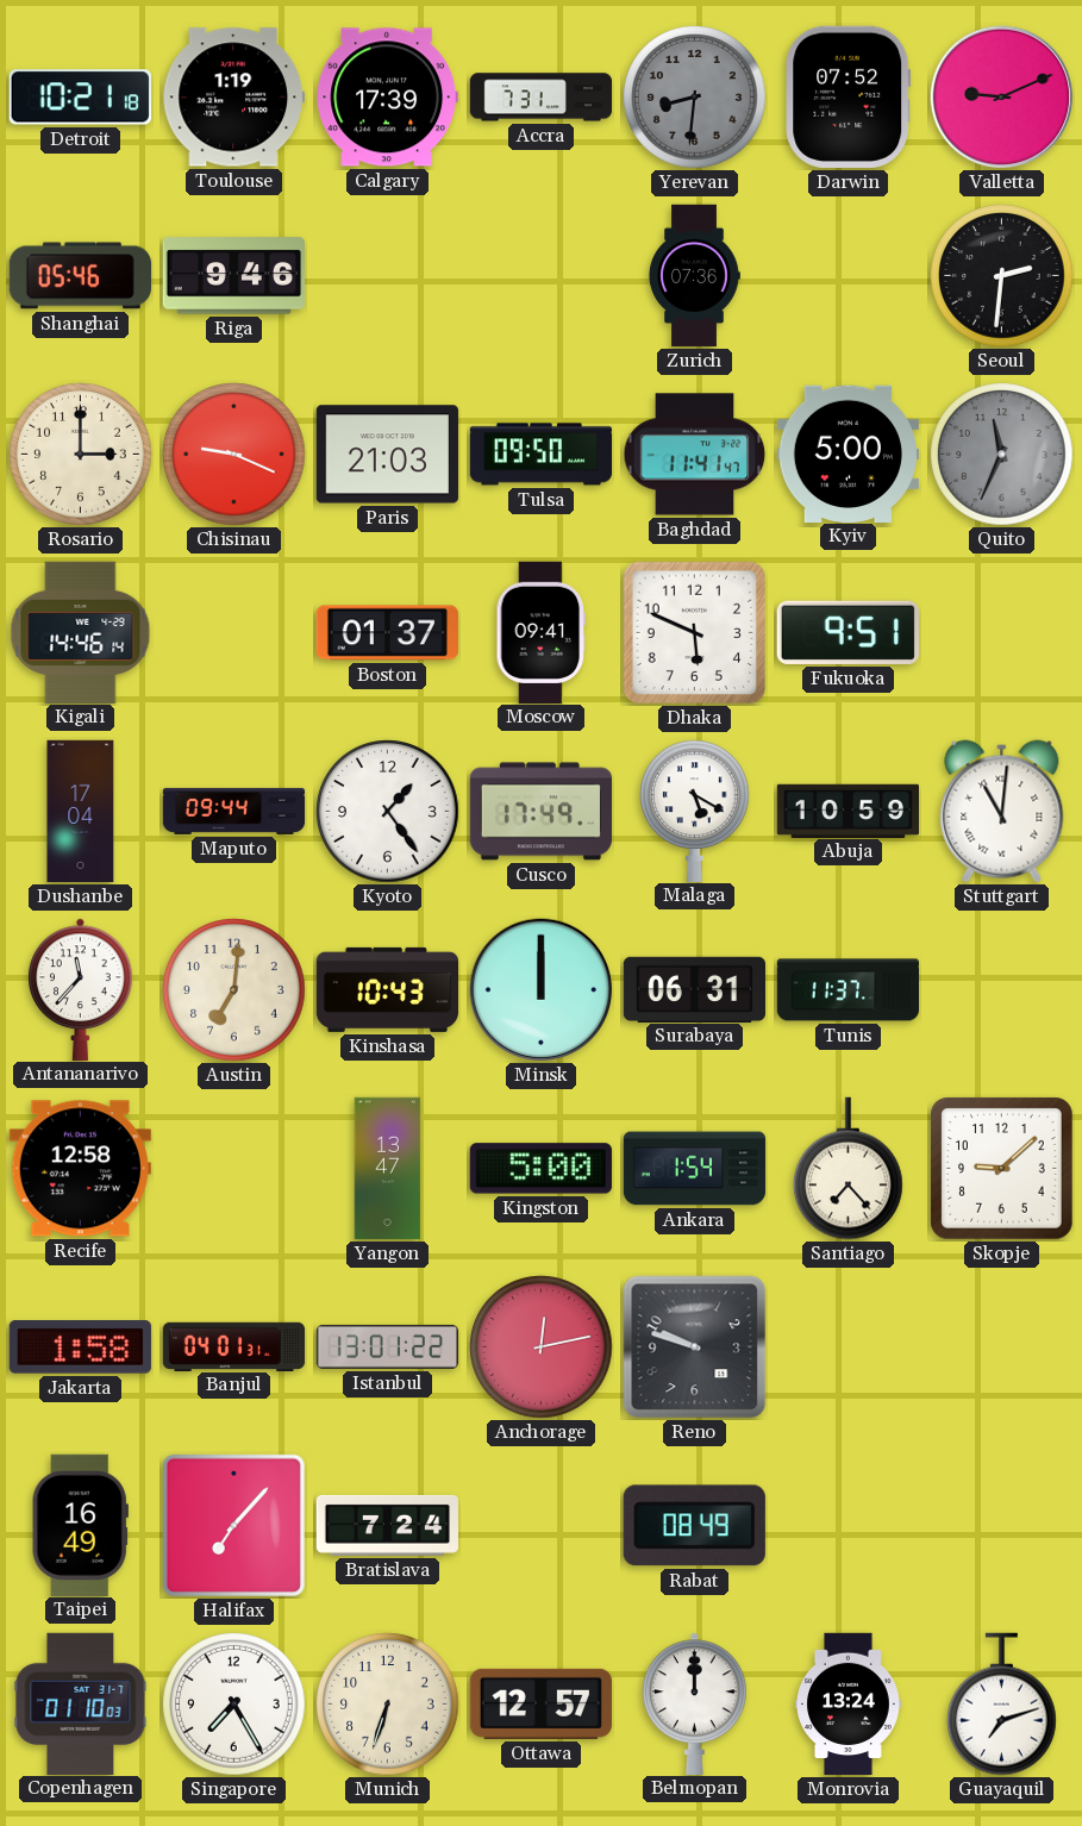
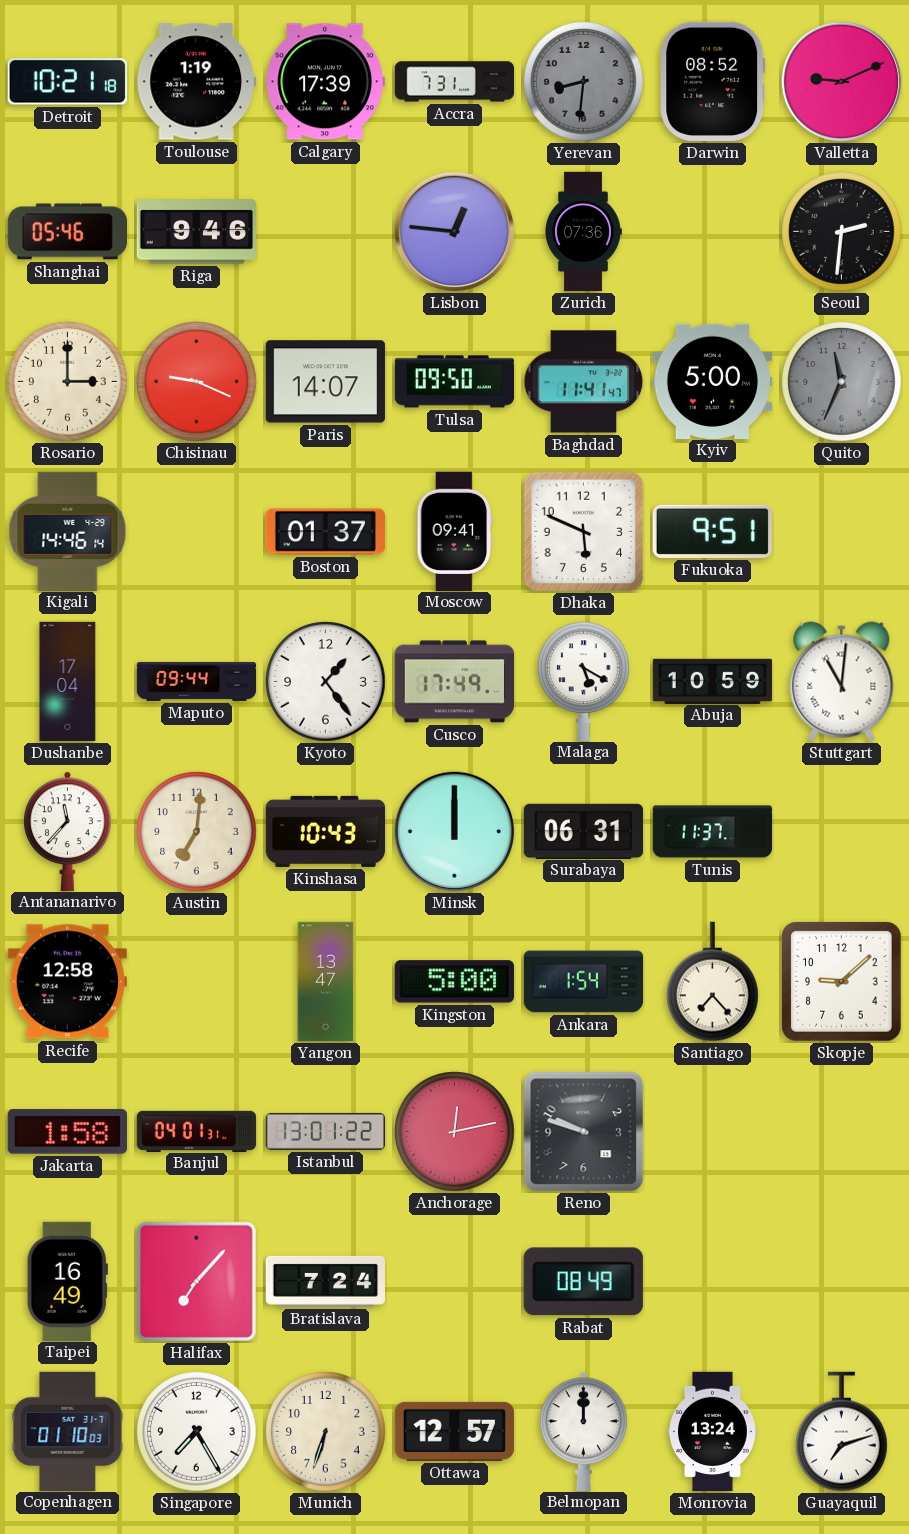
Darwin: 07:52 -> 08:52
Lisbon: none -> 12:46
Paris: 21:03 -> 14:07
